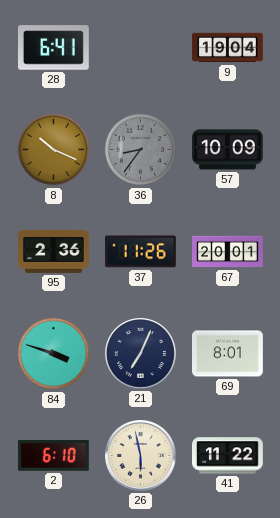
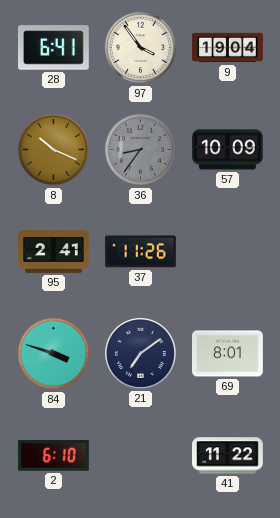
97: none -> 3:54
95: 2:36 -> 2:41
67: 20:01 -> none
21: 7:04 -> 7:09
26: 5:58 -> none
